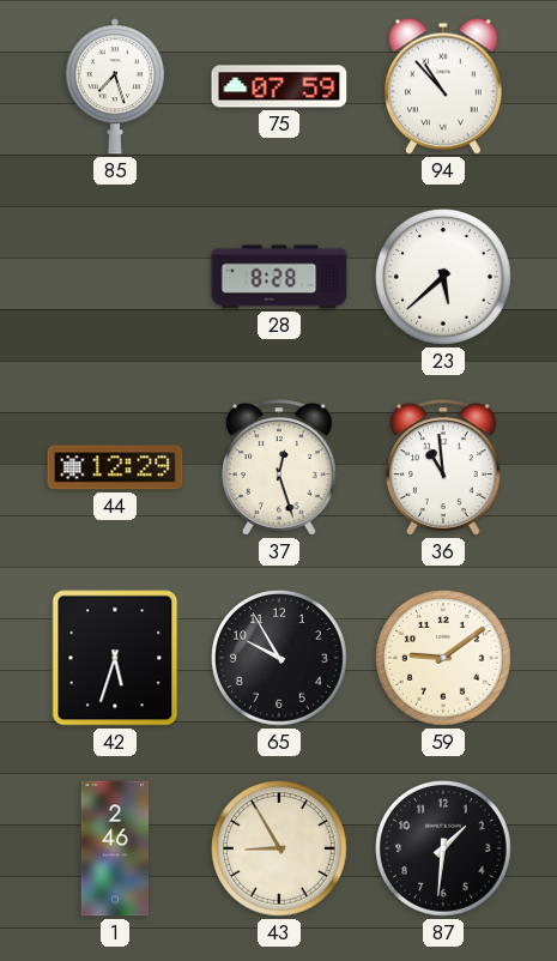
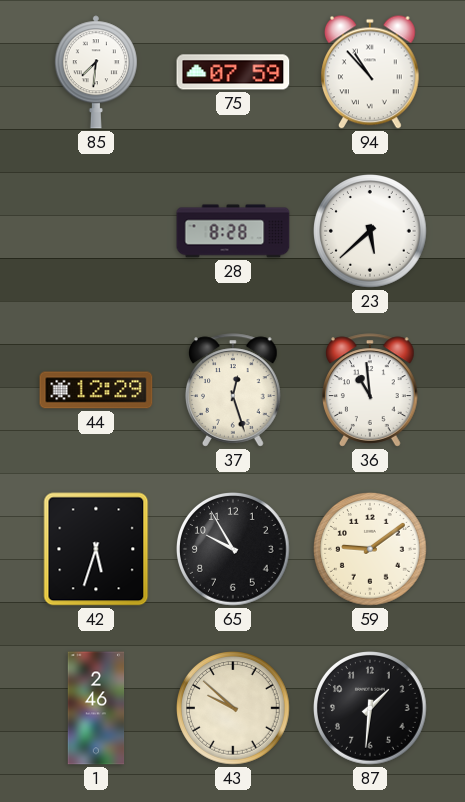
85: 7:27 -> 7:31
43: 8:55 -> 9:52
